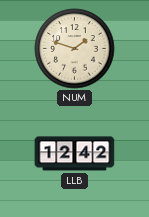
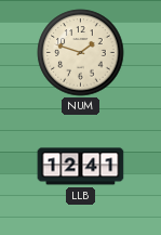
LLB: 12:42 -> 12:41
